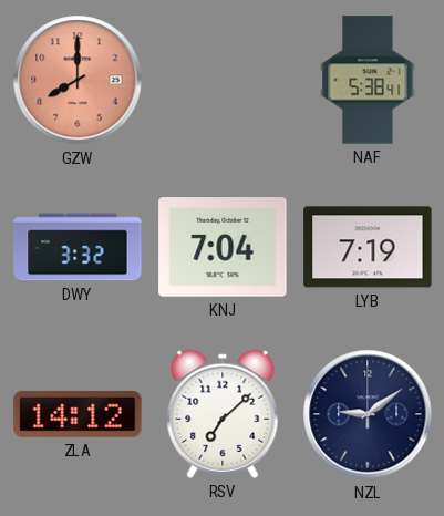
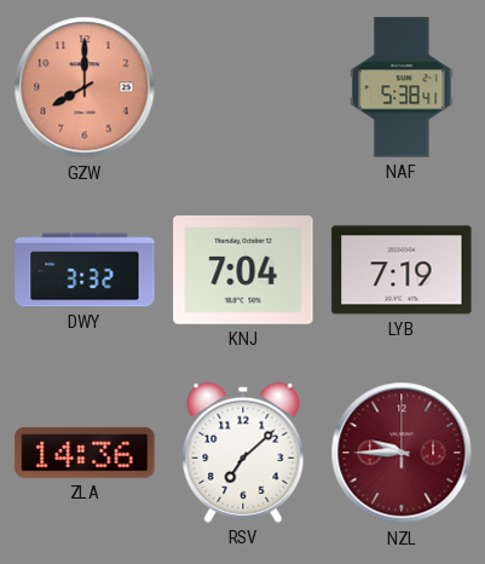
ZLA: 14:12 -> 14:36
NZL: 9:09 -> 9:45
NZL dial: navy -> burgundy
